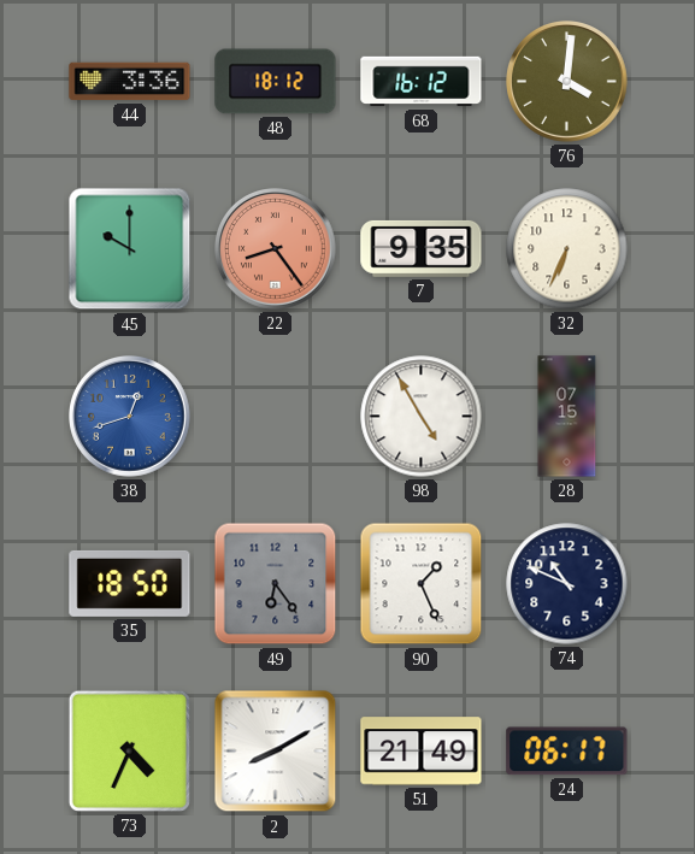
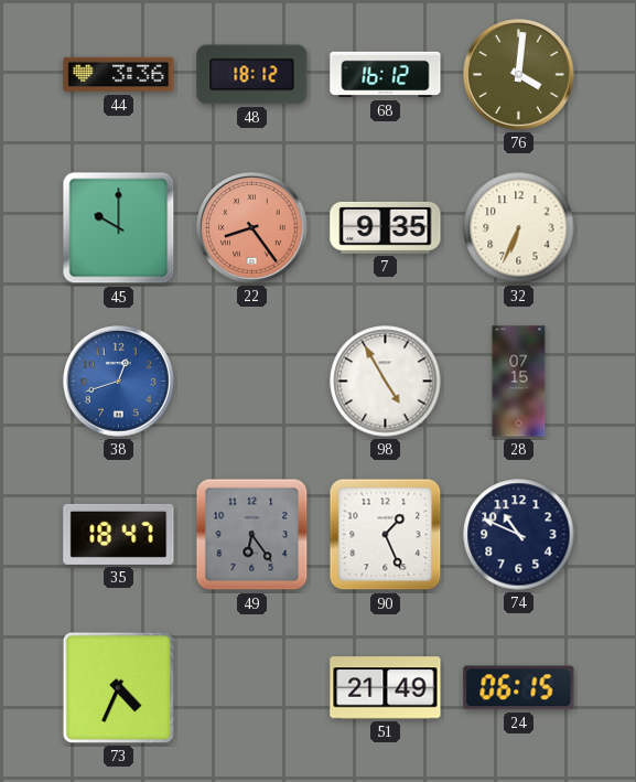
35: 18:50 -> 18:47
2: 8:10 -> none
24: 06:17 -> 06:15
